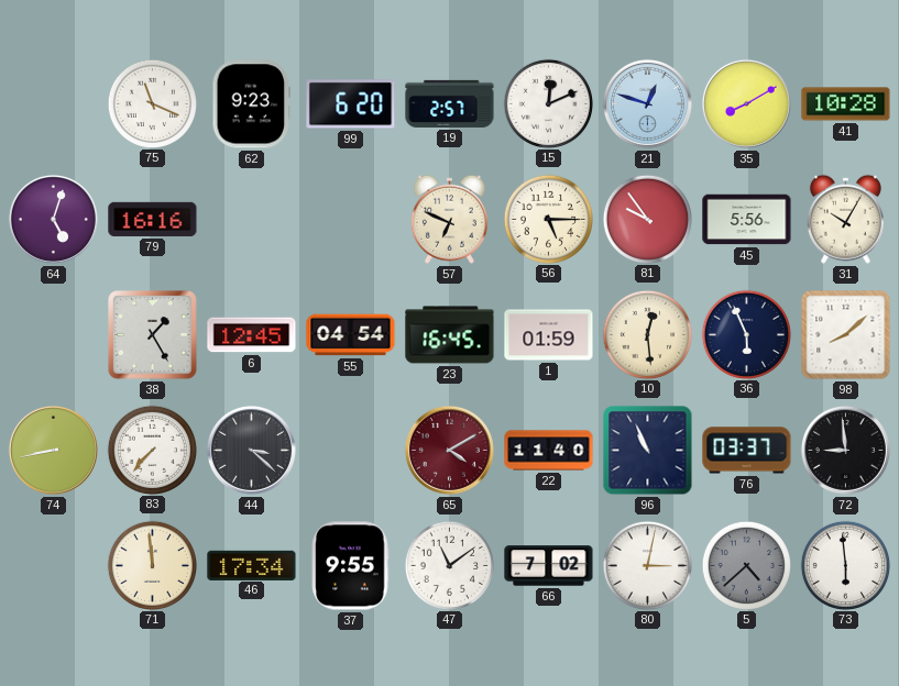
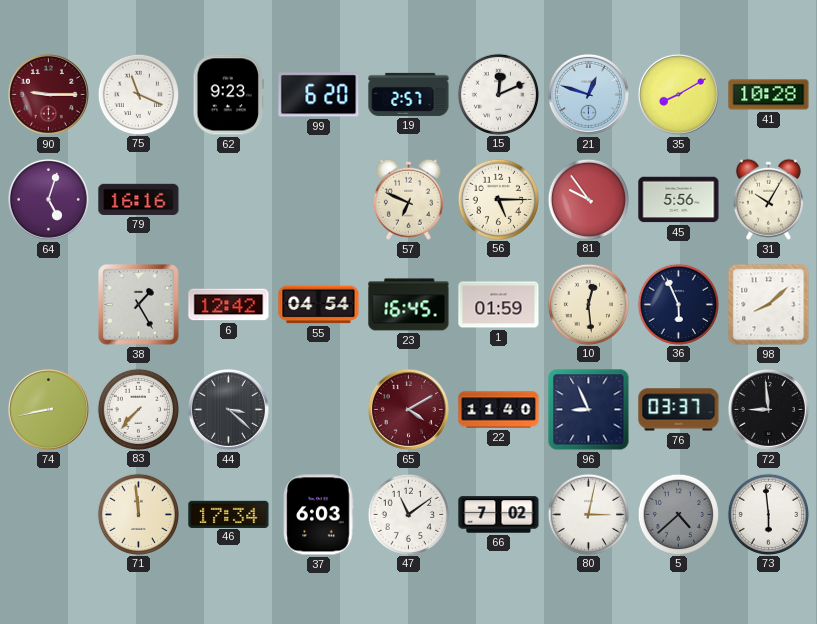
90: none -> 9:15
6: 12:45 -> 12:42
96: 10:56 -> 8:56
37: 9:55 -> 6:03
